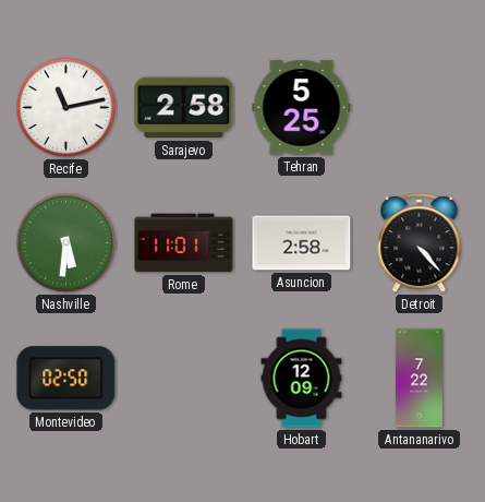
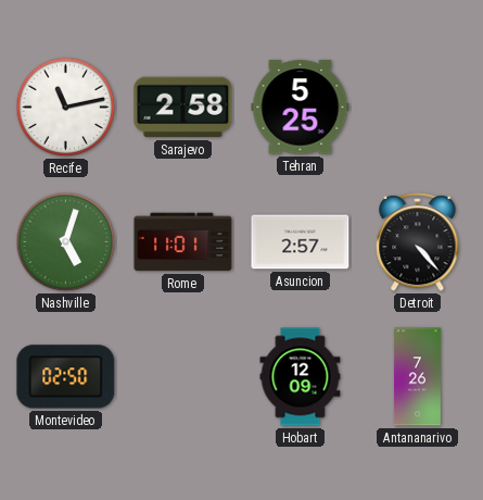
Nashville: 5:31 -> 5:03
Asuncion: 2:58 -> 2:57
Antananarivo: 7:22 -> 7:26
